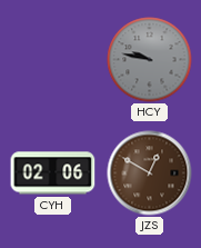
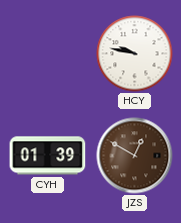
HCY dial: grey -> white
CYH: 02:06 -> 01:39
